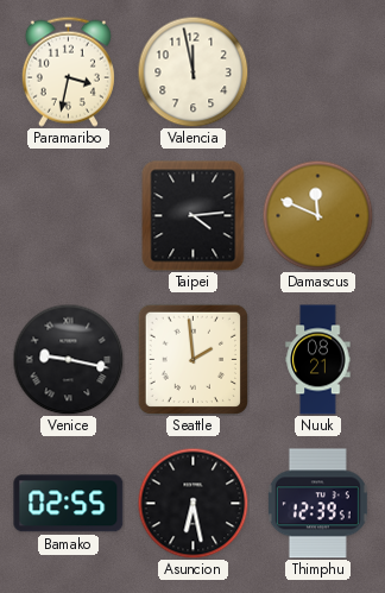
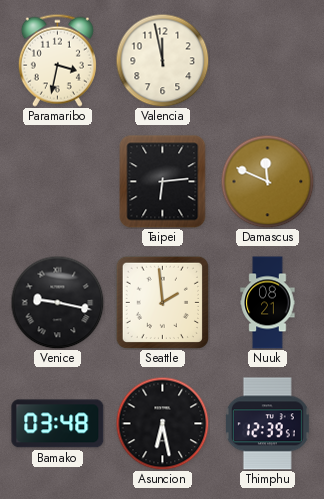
Taipei: 4:14 -> 6:14
Bamako: 02:55 -> 03:48
